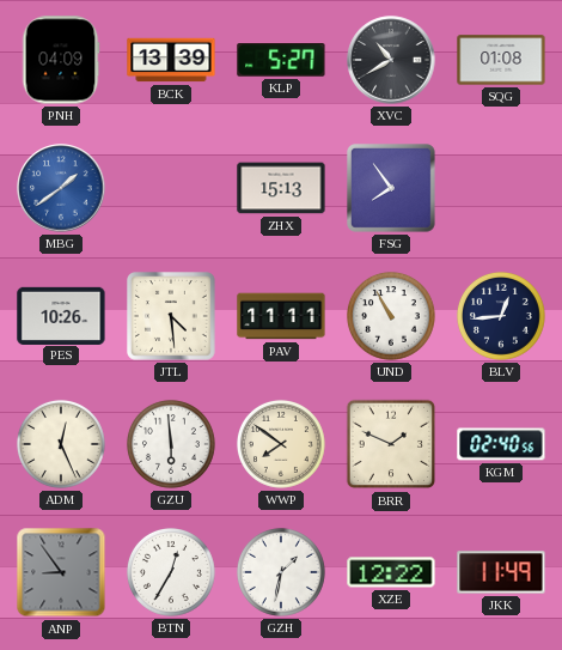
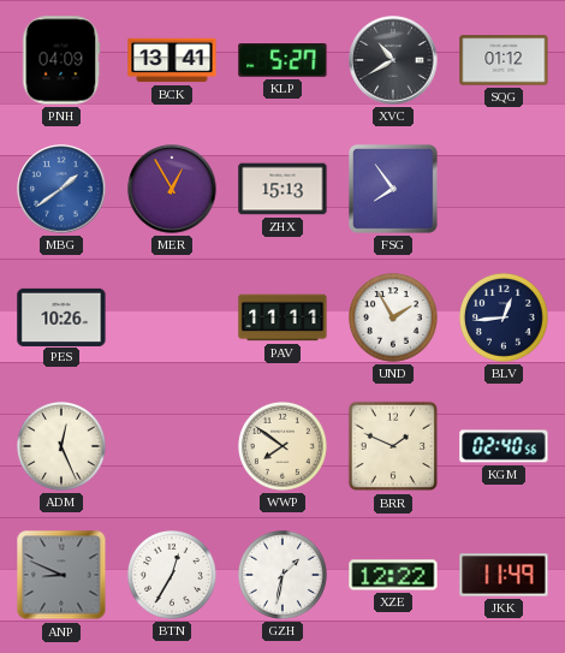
BCK: 13:39 -> 13:41
SQG: 01:08 -> 01:12
MER: none -> 12:55
JTL: 4:29 -> none
UND: 10:55 -> 1:55
GZU: 5:59 -> none
ANP: 8:54 -> 8:49
